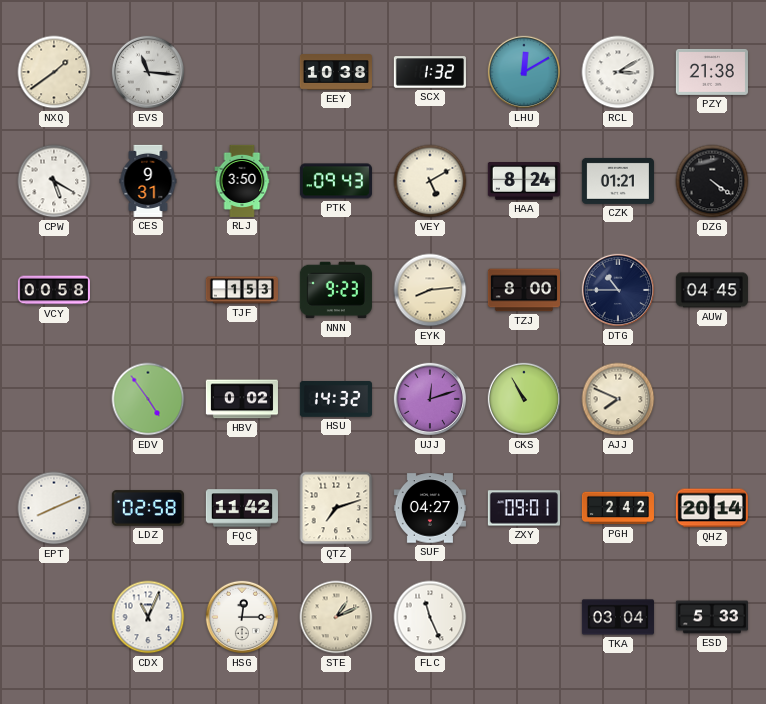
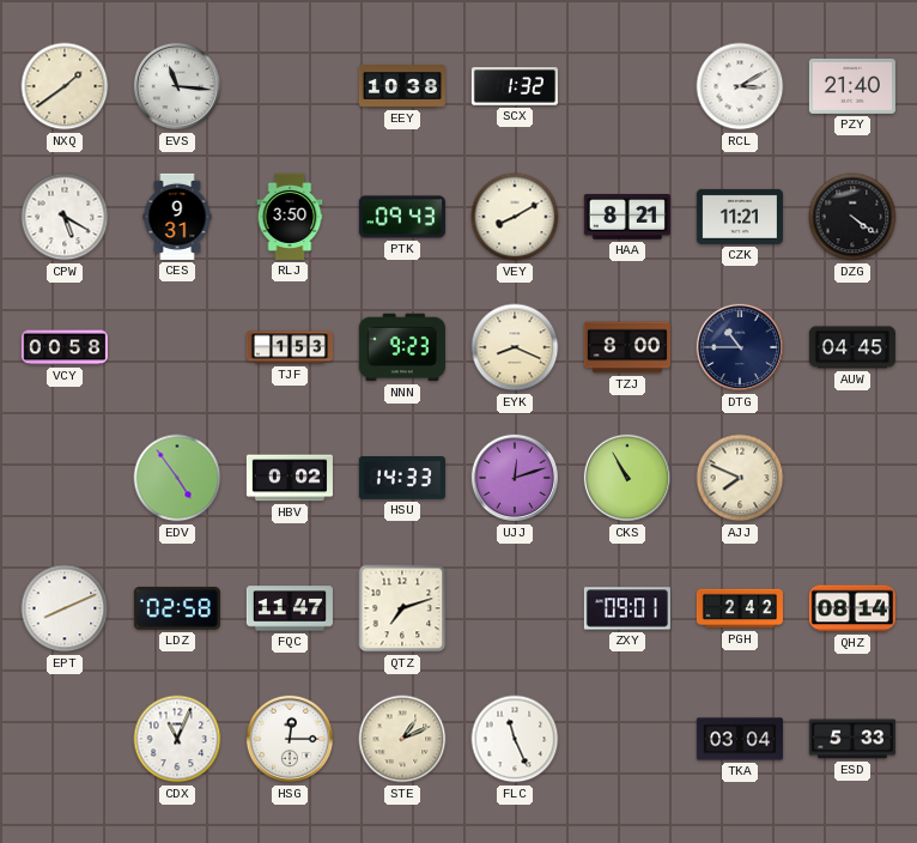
LHU: 12:10 -> none
PZY: 21:38 -> 21:40
VEY: 5:10 -> 8:10
HAA: 8:24 -> 8:21
CZK: 01:21 -> 11:21
EYK: 8:14 -> 8:19
HSU: 14:32 -> 14:33
FQC: 11:42 -> 11:47
SUF: 04:27 -> none
QHZ: 20:14 -> 08:14
